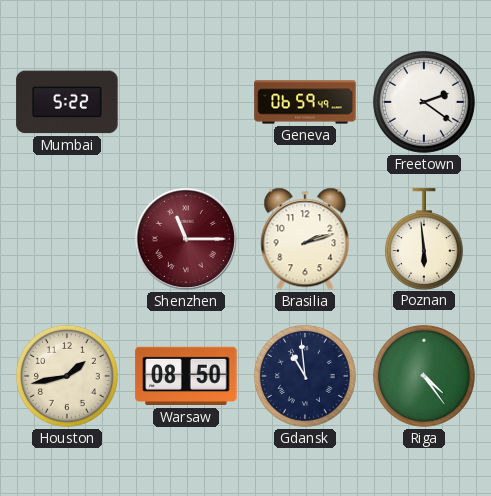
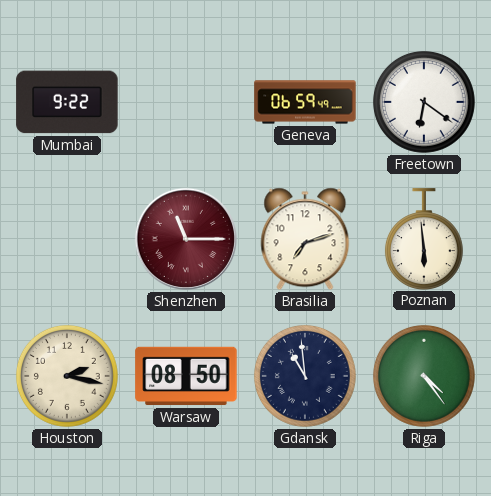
Mumbai: 5:22 -> 9:22
Freetown: 2:21 -> 6:21
Brasilia: 2:12 -> 7:12
Houston: 1:43 -> 2:17
